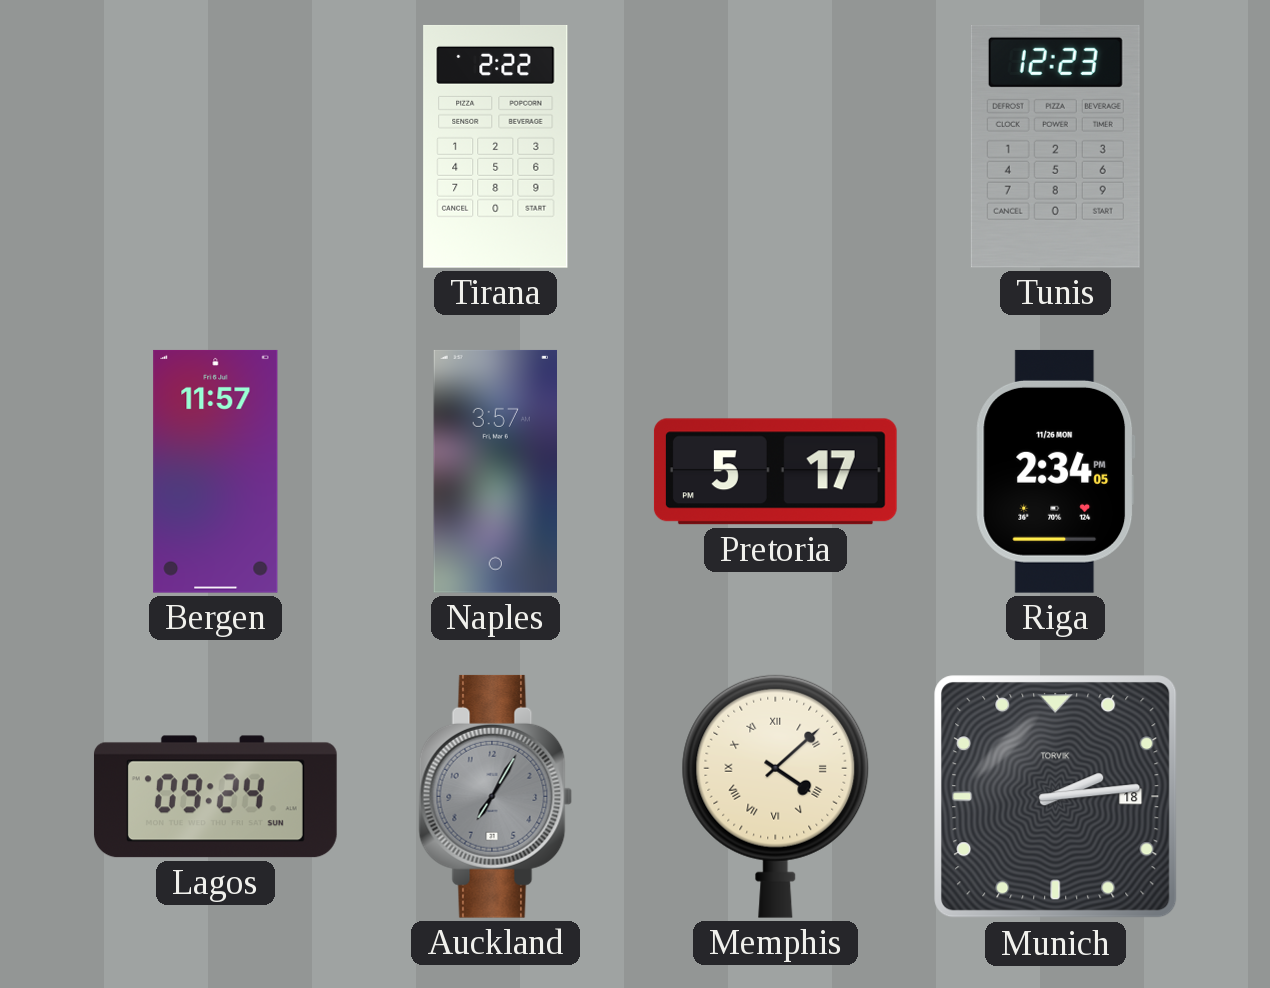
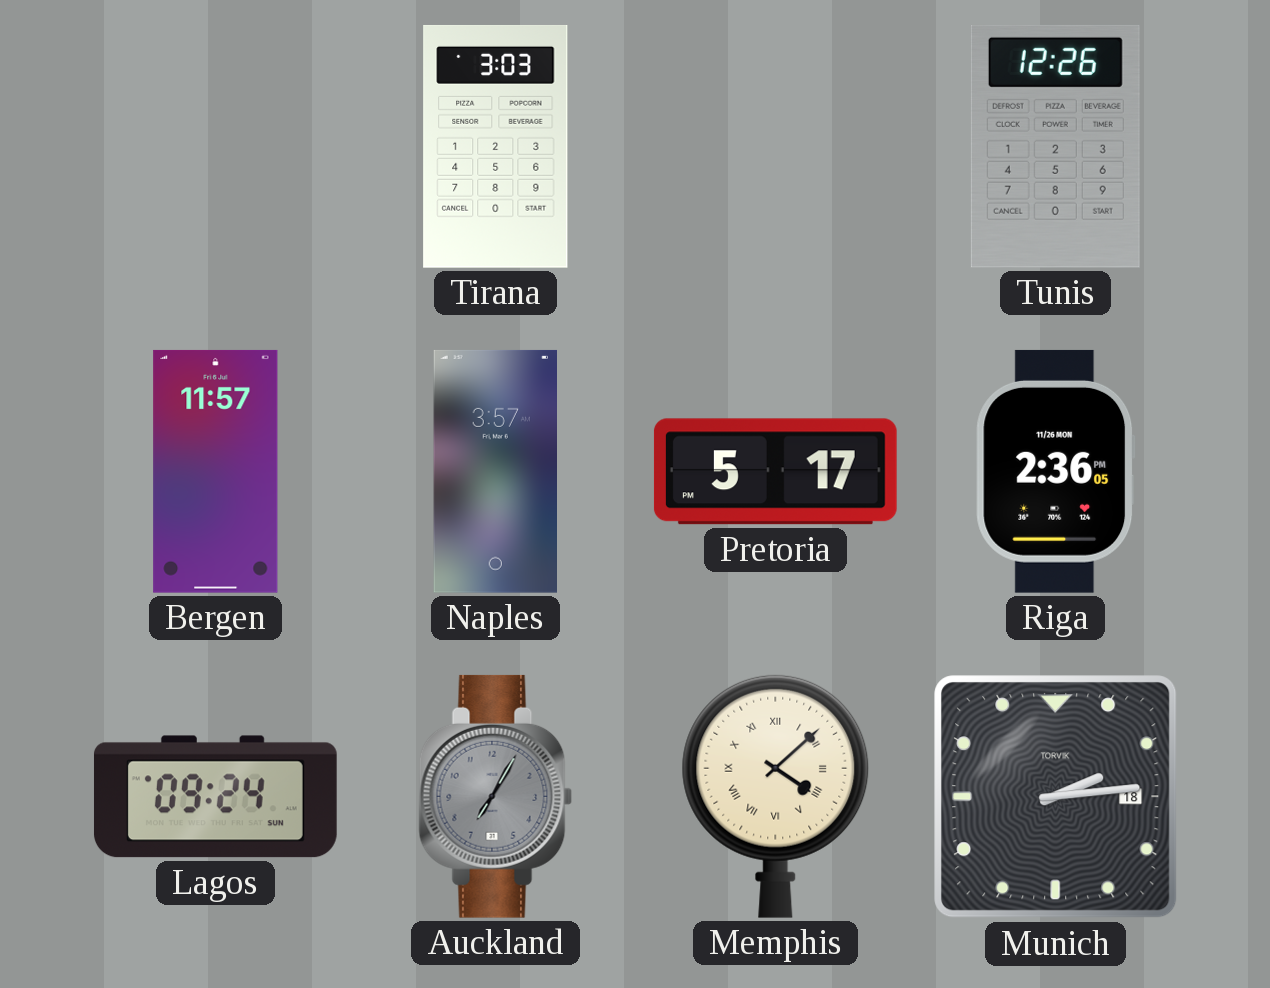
Tirana: 2:22 -> 3:03
Tunis: 12:23 -> 12:26
Riga: 2:34 -> 2:36
